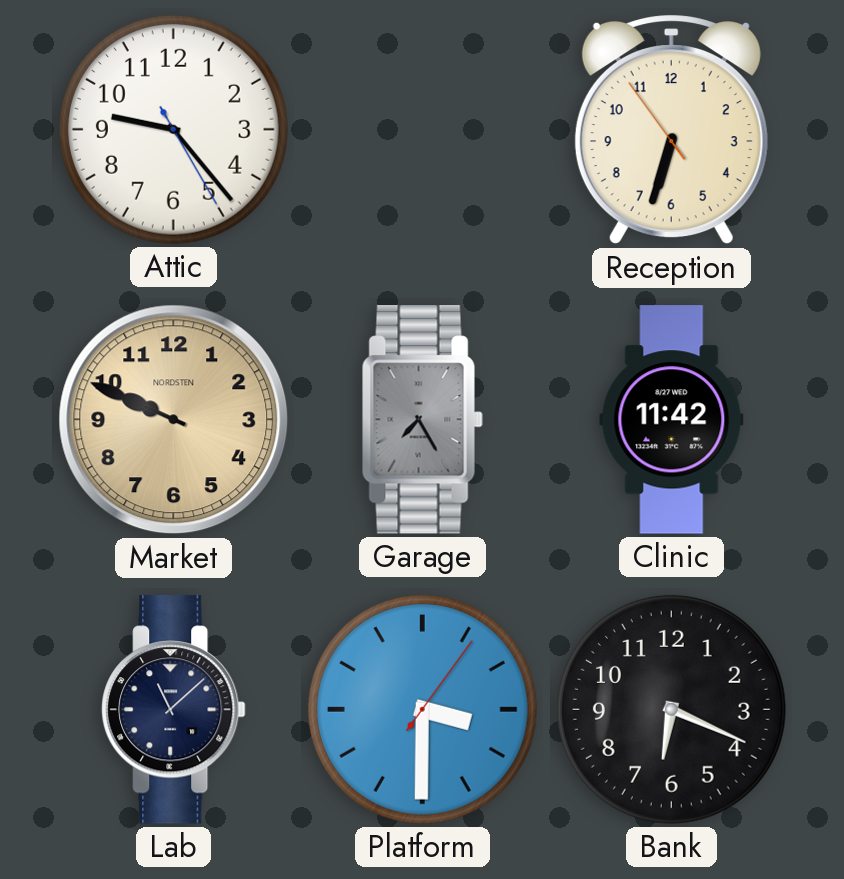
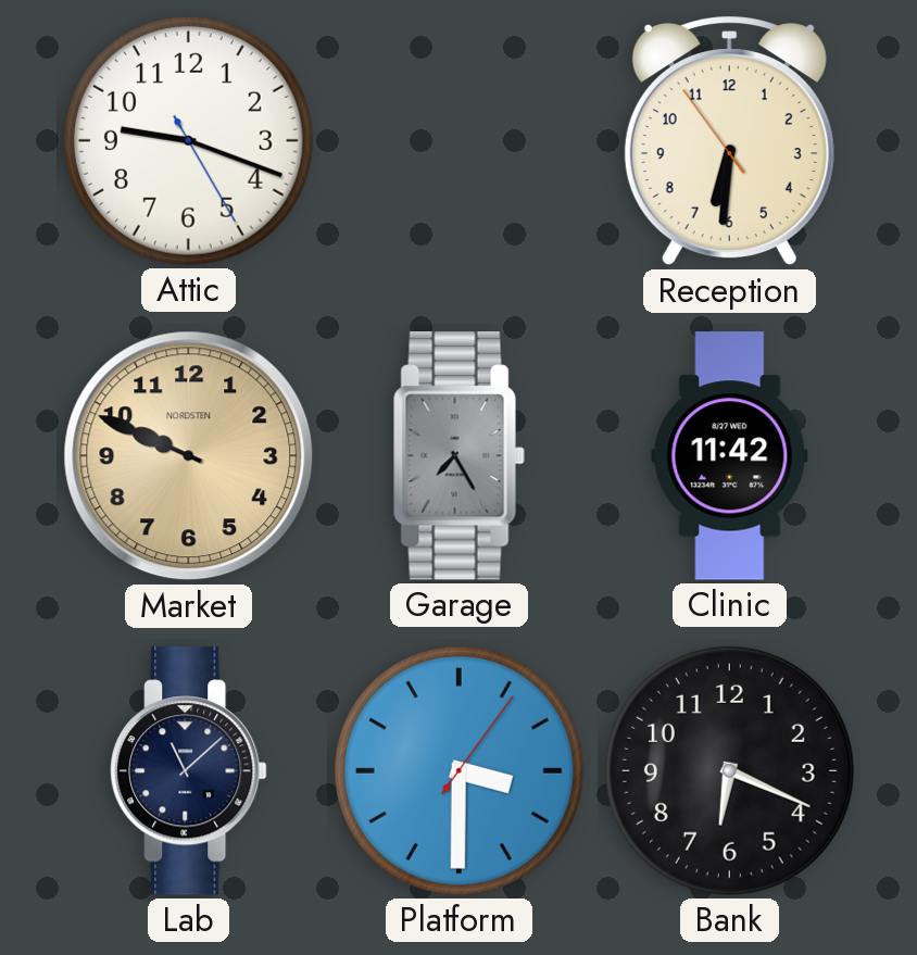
Attic: 9:23 -> 9:18
Reception: 6:32 -> 6:30
